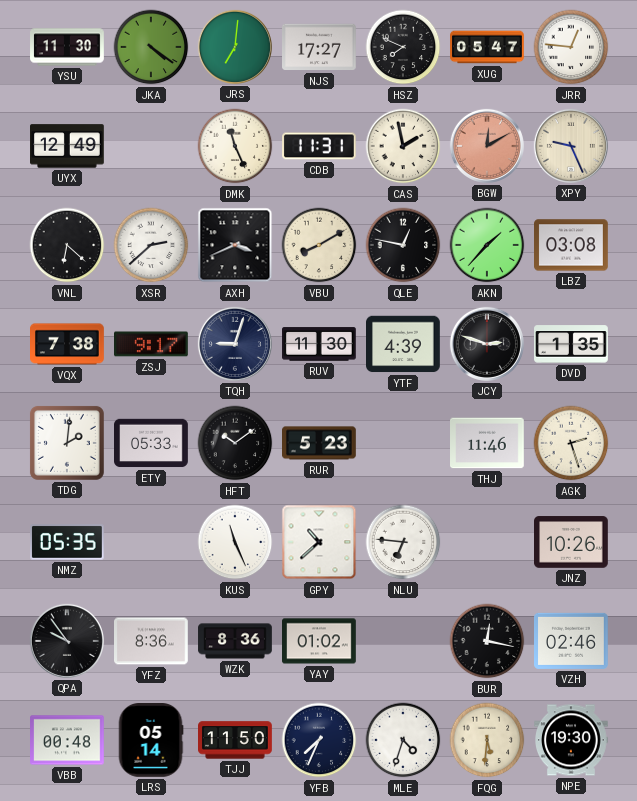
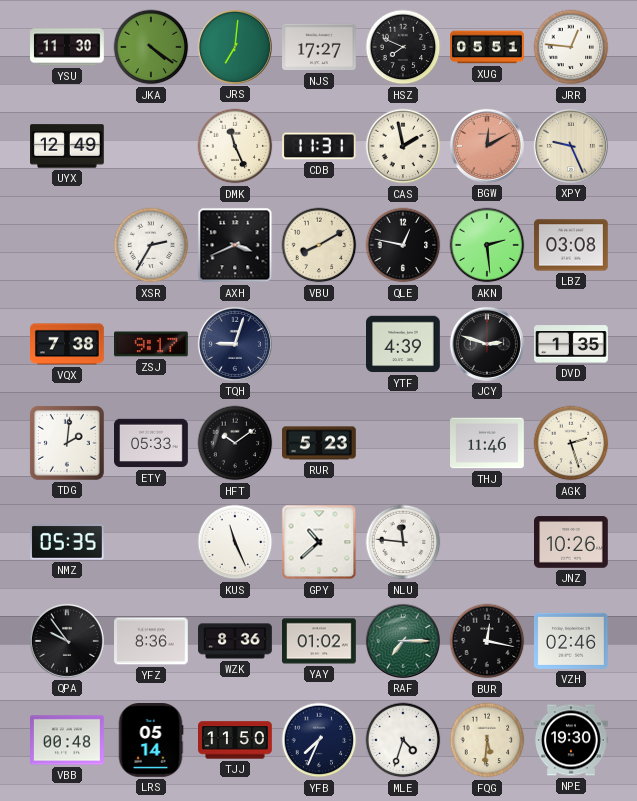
XUG: 05:47 -> 05:51
VNL: 6:22 -> none
XSR: 2:38 -> 2:35
AKN: 1:37 -> 2:29
RUV: 11:30 -> none
NLU: 6:46 -> 11:46
RAF: none -> 7:15
